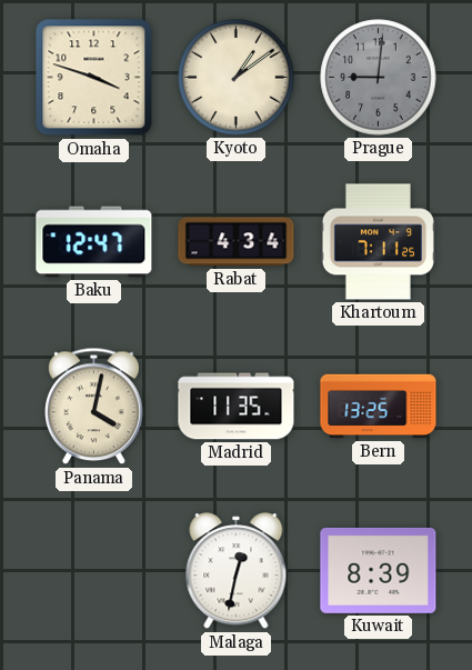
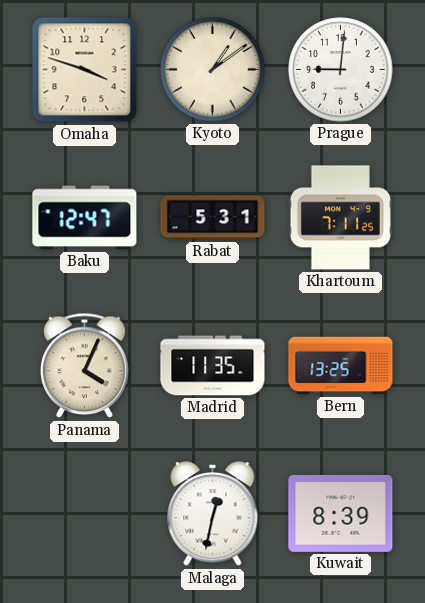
Prague dial: grey -> white
Rabat: 4:34 -> 5:31
Panama: 4:02 -> 4:04
